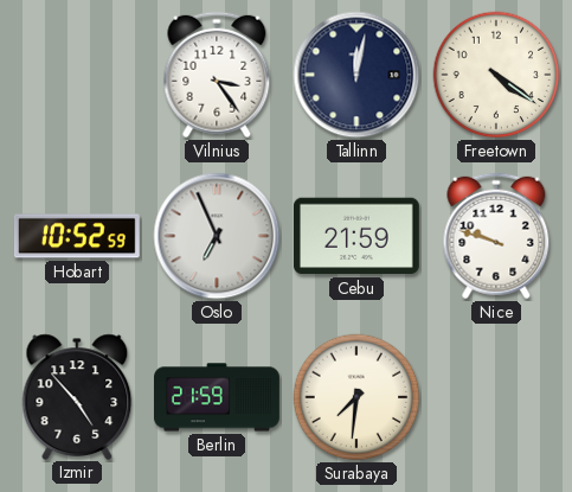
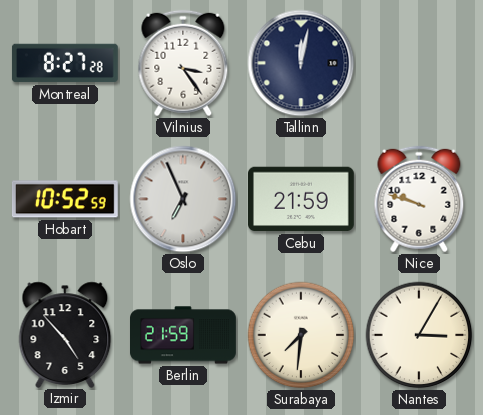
Montreal: none -> 8:27
Freetown: 4:21 -> none
Nantes: none -> 3:05
